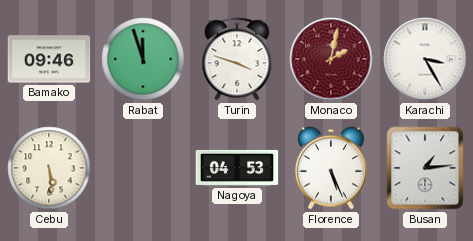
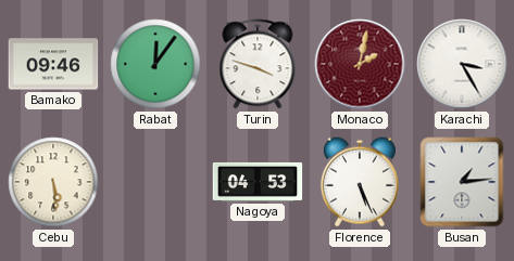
Rabat: 11:57 -> 12:06
